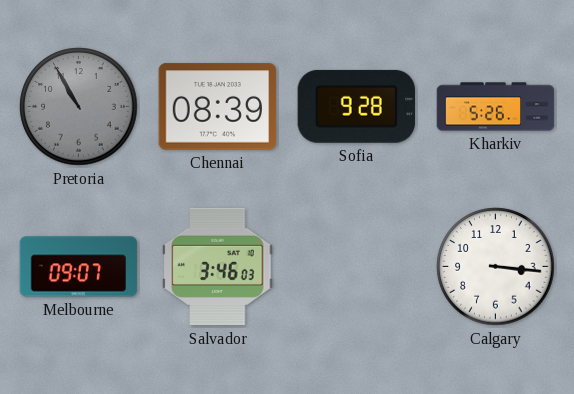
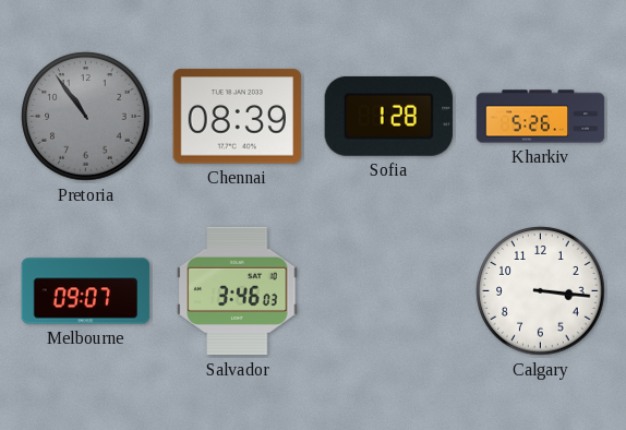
Pretoria: 10:55 -> 10:54
Sofia: 9:28 -> 1:28
